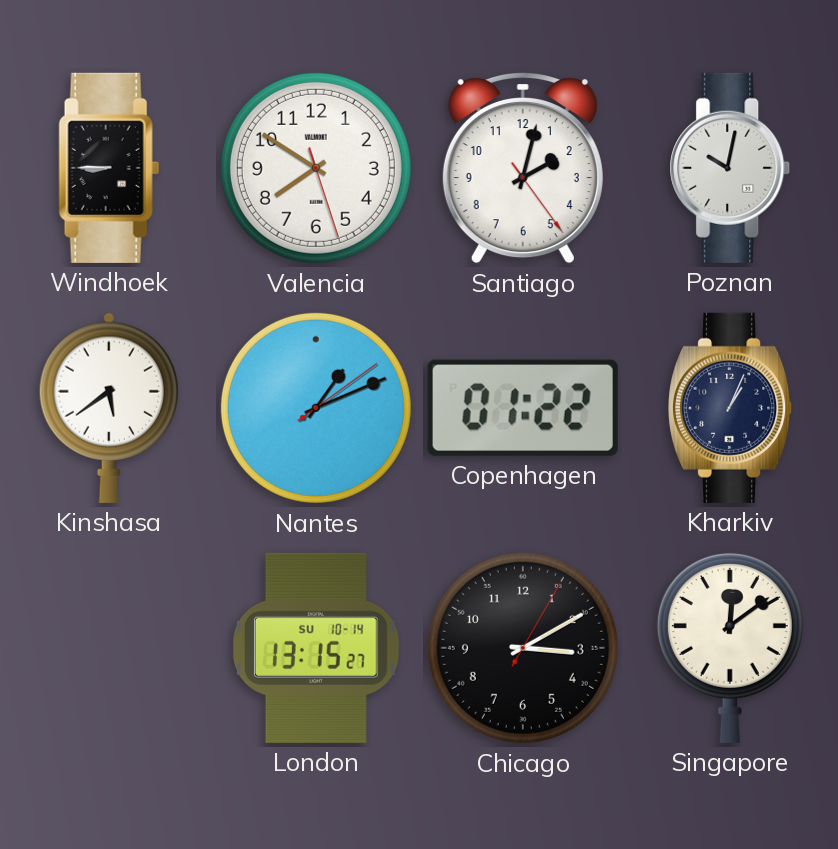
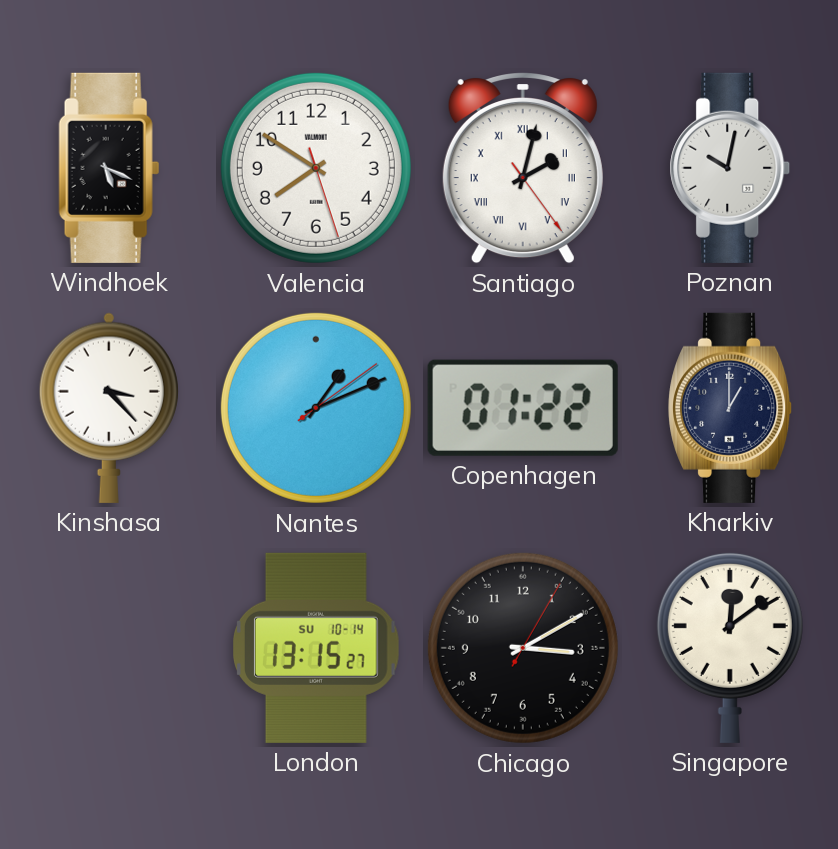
Windhoek: 8:45 -> 5:19
Santiago numerals: Arabic -> Roman
Kinshasa: 5:39 -> 3:23
Kharkiv: 1:04 -> 1:00
